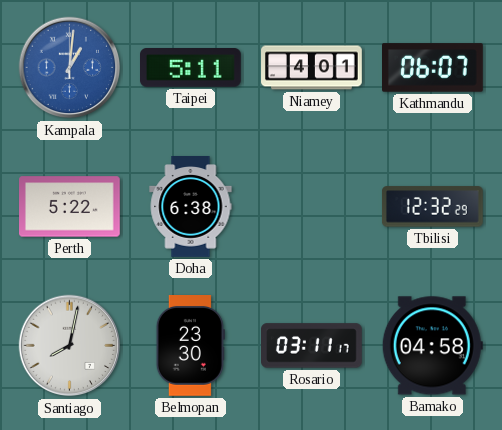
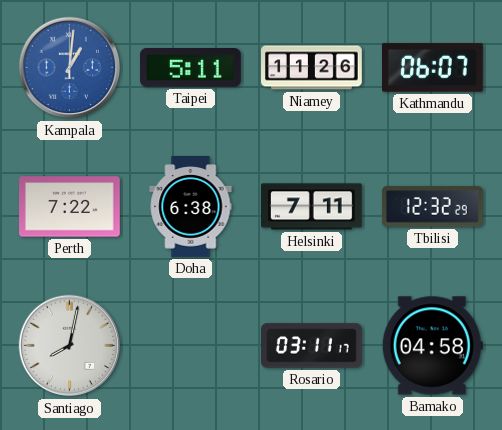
Niamey: 4:01 -> 11:26
Perth: 5:22 -> 7:22
Helsinki: none -> 7:11
Belmopan: 23:30 -> none
